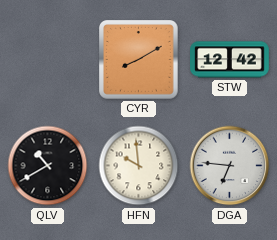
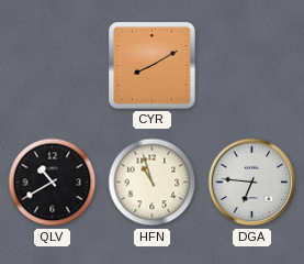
STW: 12:42 -> none
HFN: 9:59 -> 10:57
